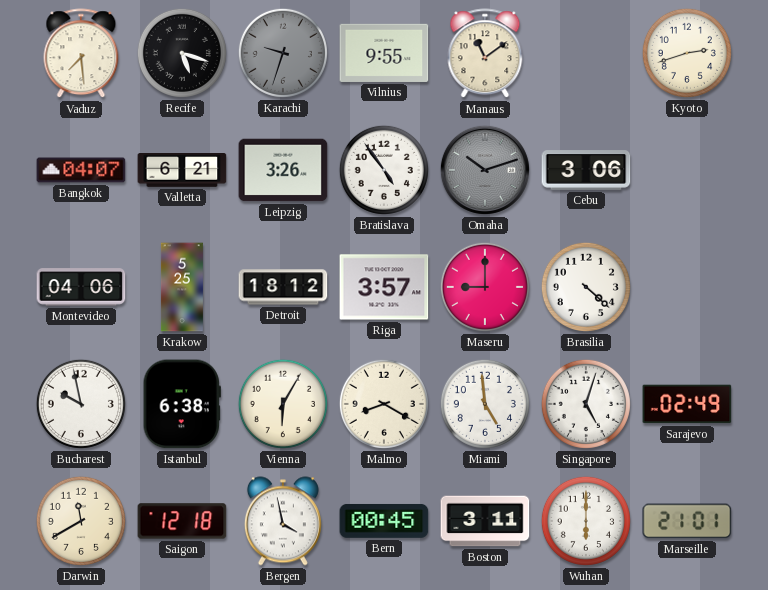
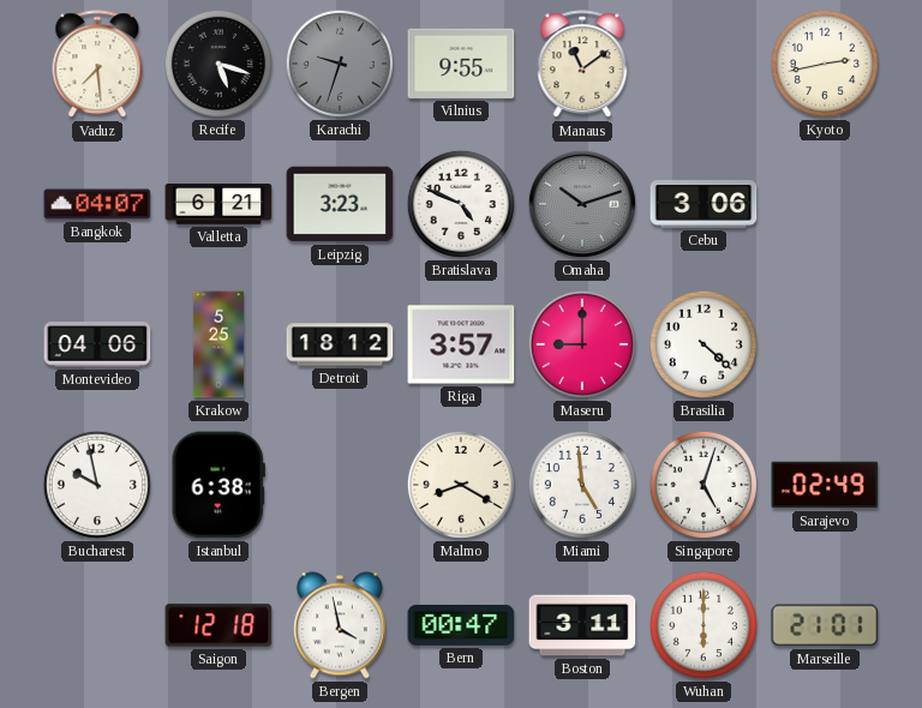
Kyoto: 2:42 -> 2:43
Leipzig: 3:26 -> 3:23
Bratislava: 4:54 -> 4:49
Vienna: 6:05 -> none
Darwin: 11:40 -> none
Bern: 00:45 -> 00:47
